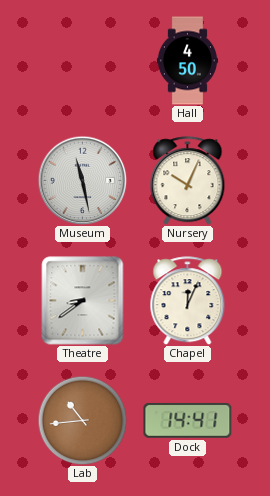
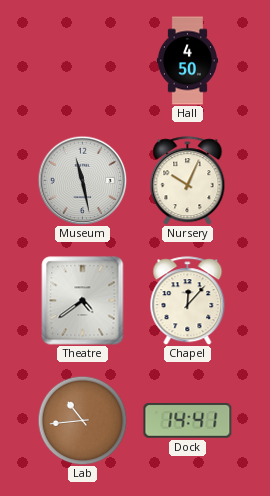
Theatre: 8:39 -> 4:39
Chapel: 12:04 -> 12:07
